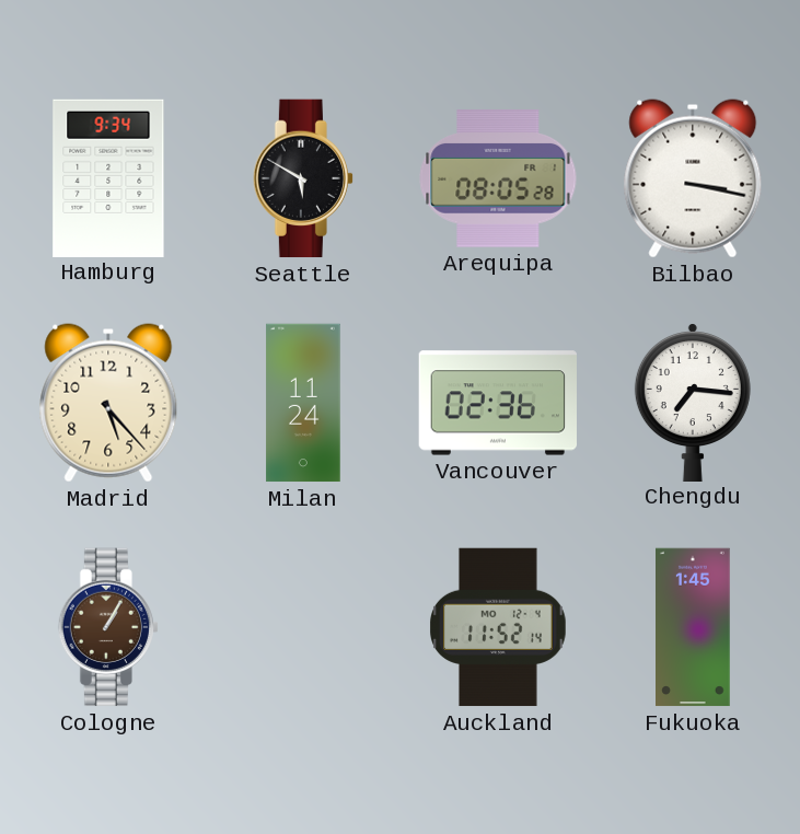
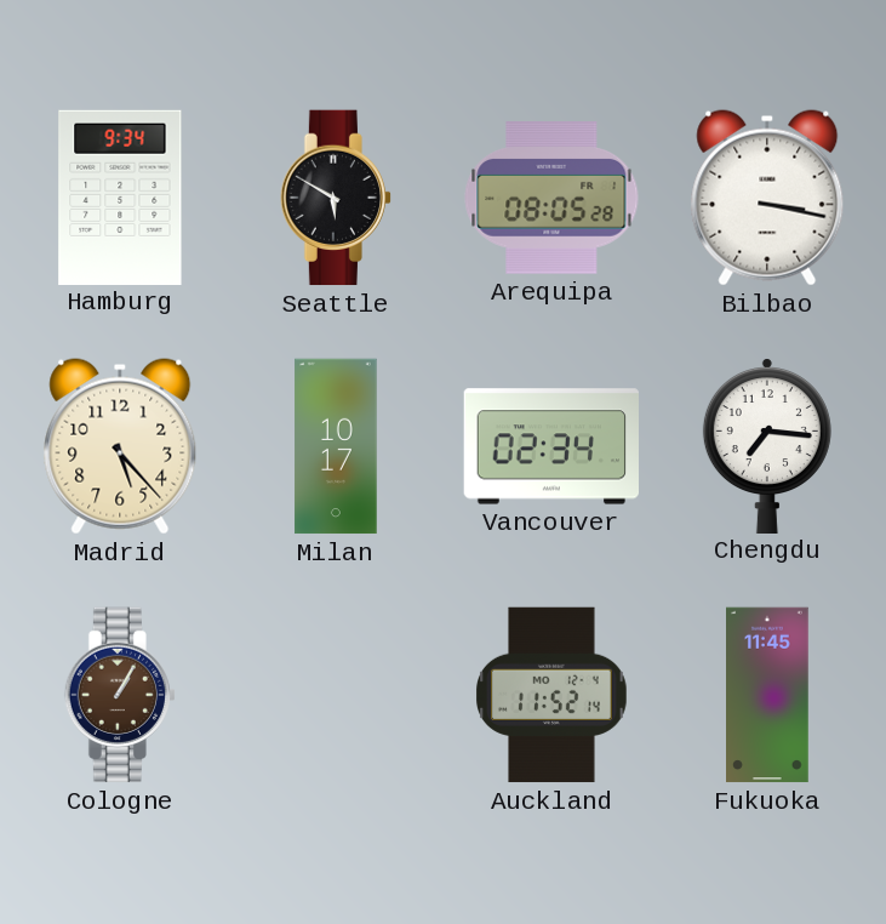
Milan: 11:24 -> 10:17
Vancouver: 02:36 -> 02:34
Fukuoka: 1:45 -> 11:45
